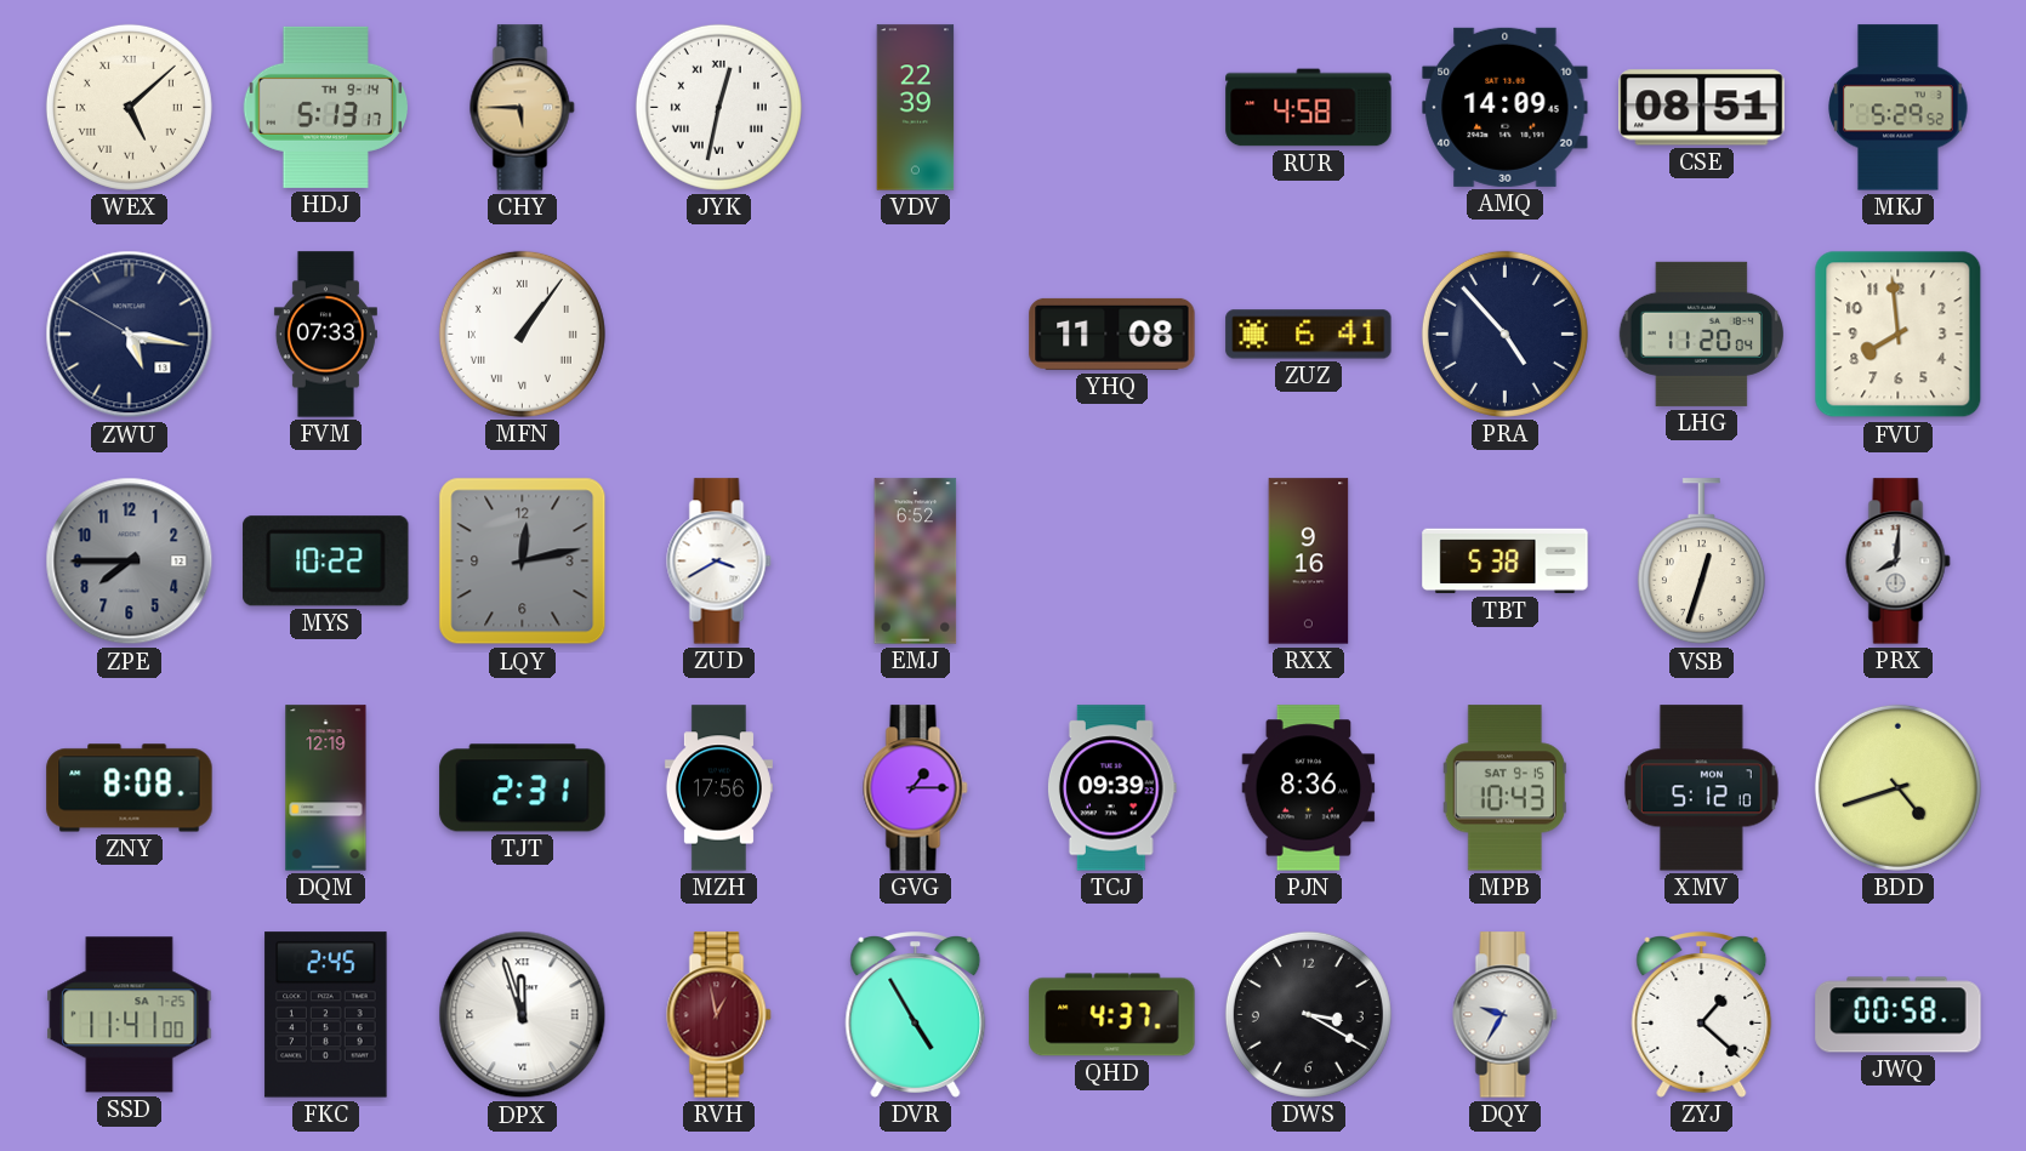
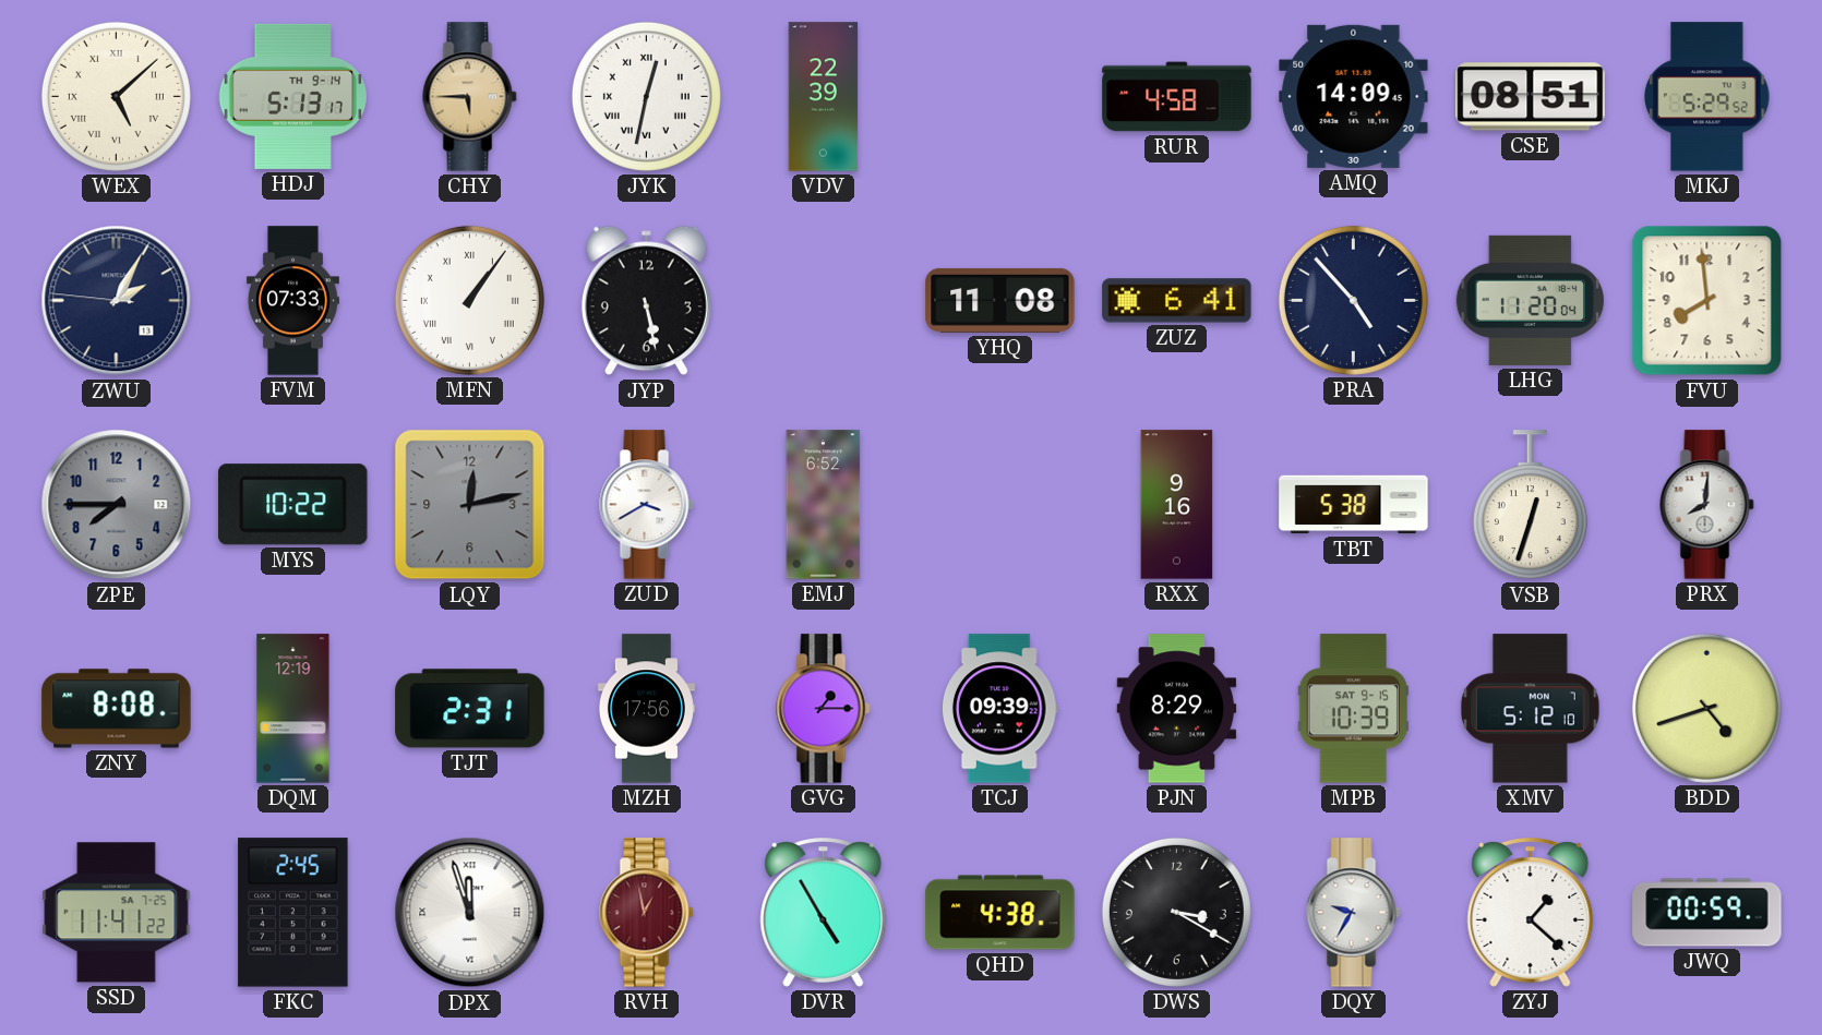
ZWU: 5:16 -> 2:04
JYP: none -> 5:28
PJN: 8:36 -> 8:29
MPB: 10:43 -> 10:39
SSD: 11:41:00 -> 11:41:22
QHD: 4:37 -> 4:38
JWQ: 00:58 -> 00:59
